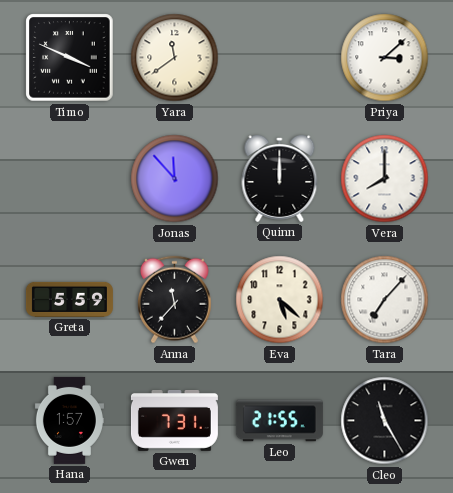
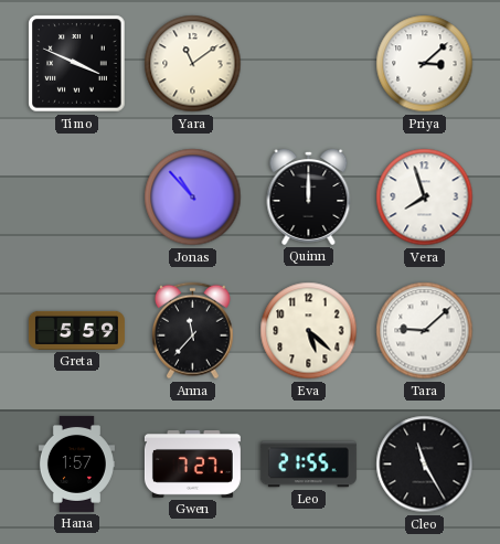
Yara: 11:39 -> 11:09
Jonas: 11:53 -> 10:53
Vera: 8:00 -> 7:57
Tara: 7:07 -> 9:08
Gwen: 7:31 -> 7:27
